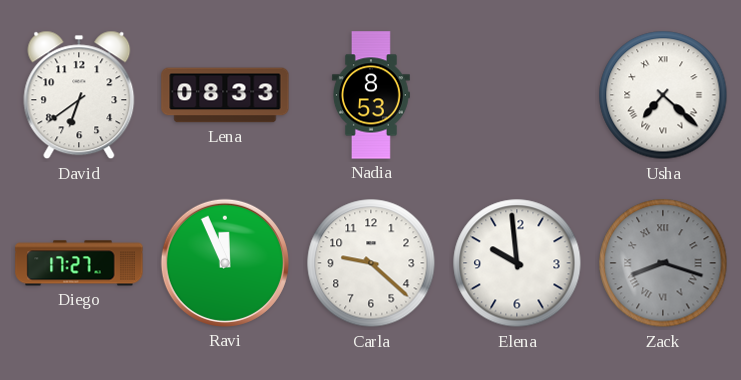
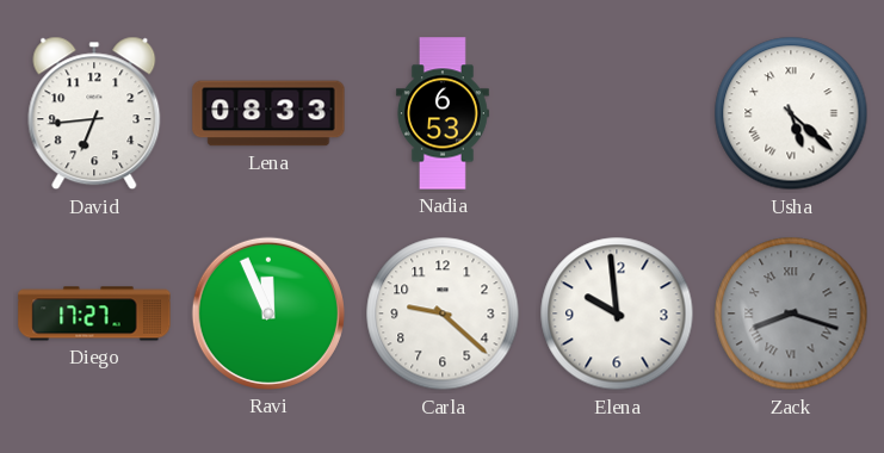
David: 6:39 -> 6:44
Nadia: 8:53 -> 6:53
Usha: 7:22 -> 5:22
